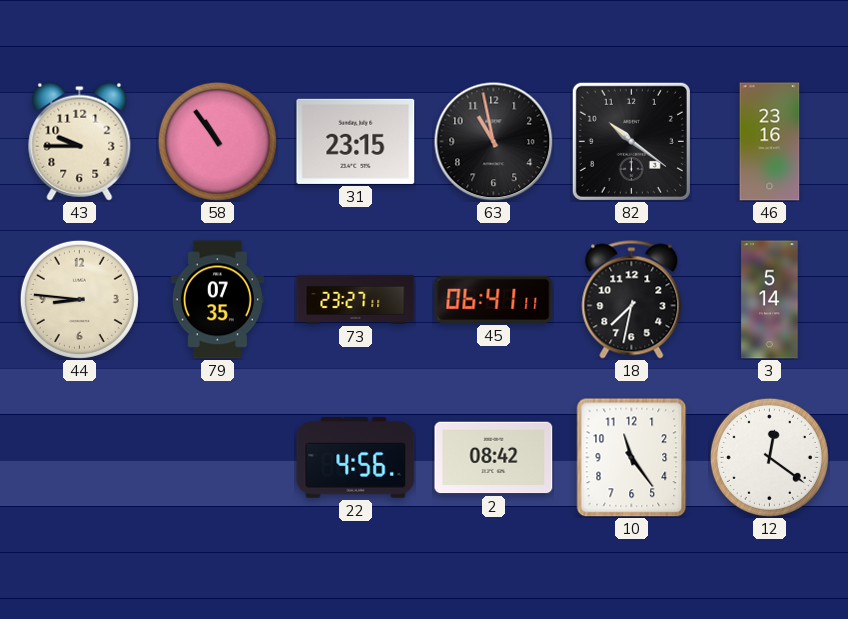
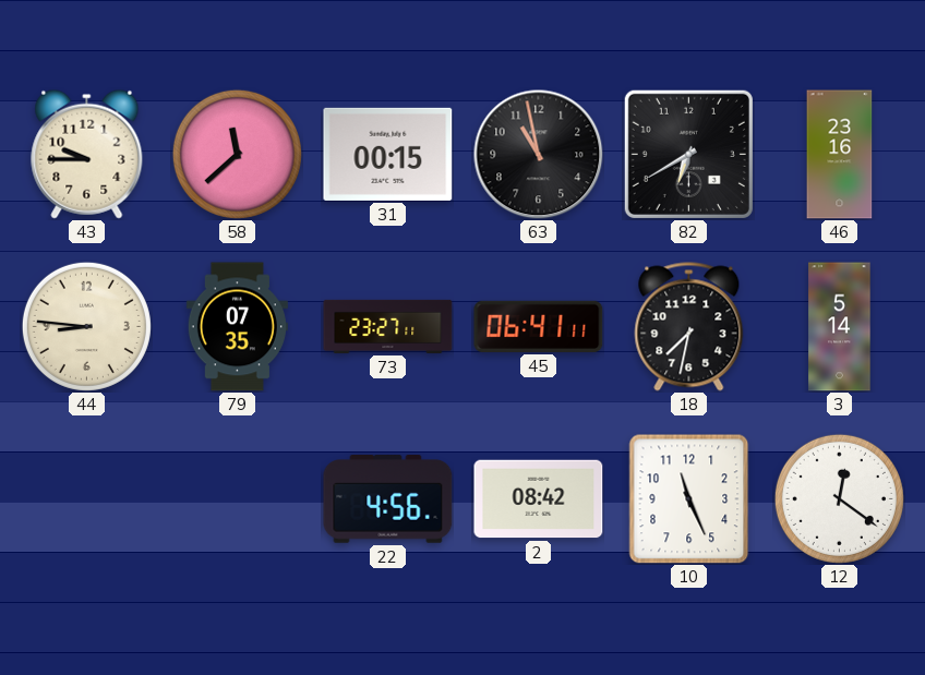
58: 10:54 -> 11:38
31: 23:15 -> 00:15
82: 10:21 -> 6:40
10: 11:24 -> 11:26
